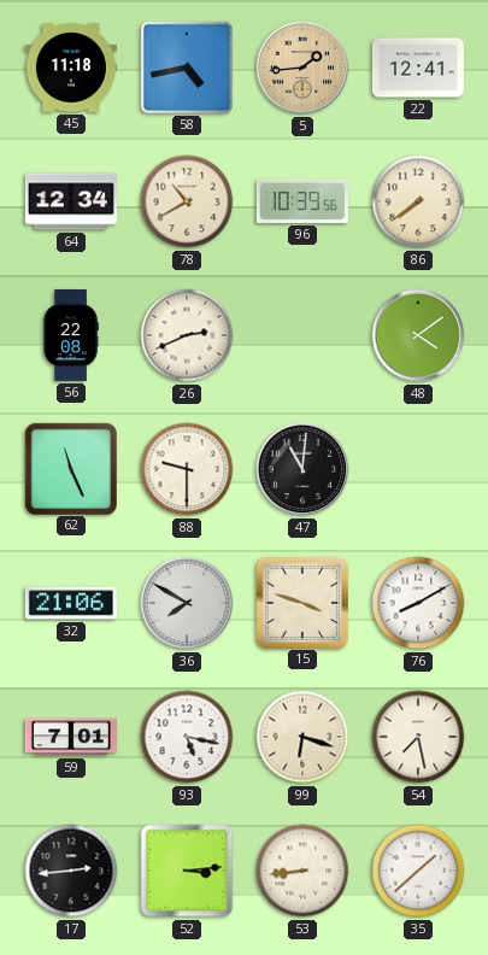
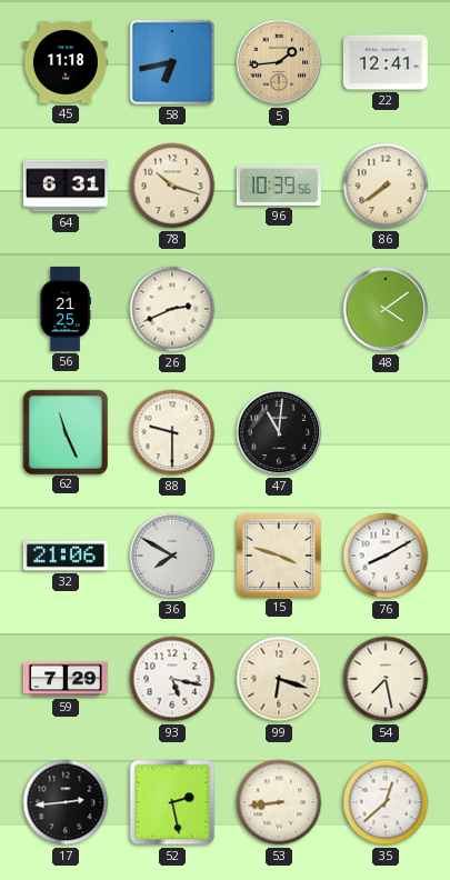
58: 4:43 -> 6:43
64: 12:34 -> 6:31
78: 10:40 -> 10:18
56: 22:08 -> 21:25
59: 7:01 -> 7:29
52: 3:14 -> 2:28
35: 1:38 -> 12:38
